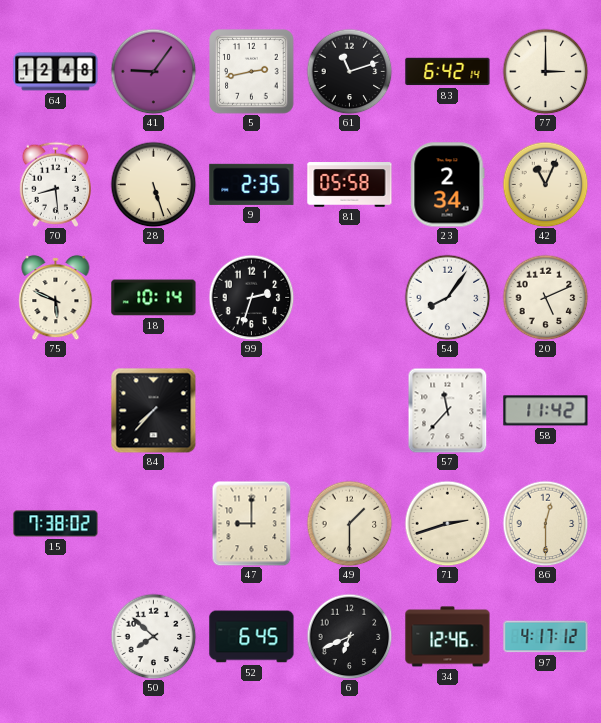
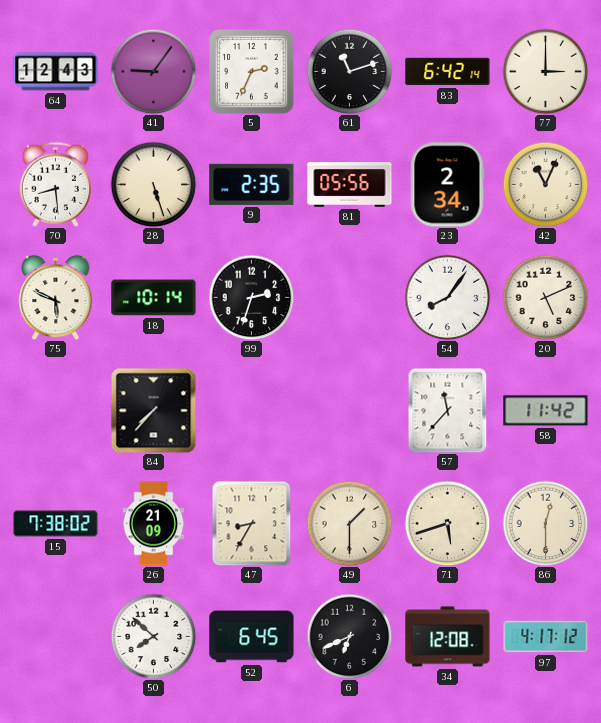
64: 12:48 -> 12:43
5: 2:43 -> 2:34
81: 05:58 -> 05:56
26: none -> 21:09
47: 9:00 -> 8:35
71: 2:42 -> 5:42
34: 12:46 -> 12:08
